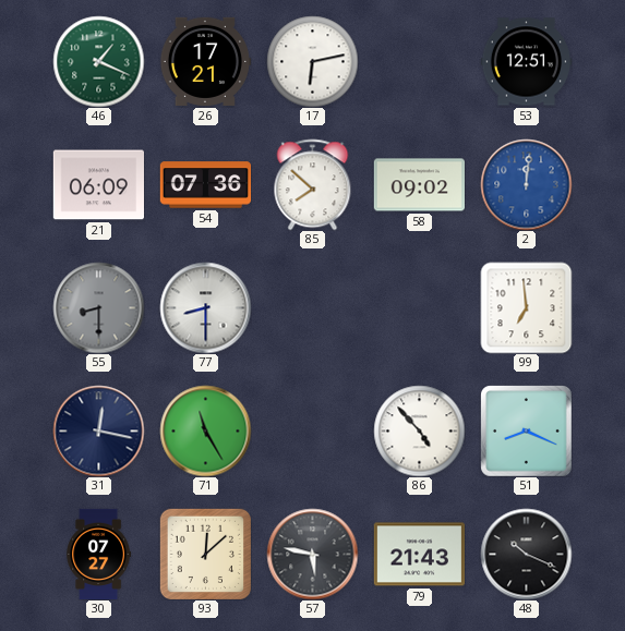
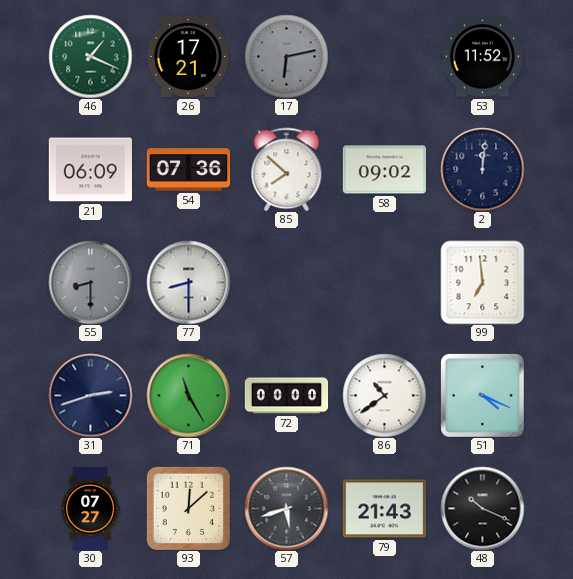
17 dial: white -> grey
53: 12:51 -> 11:52
2 dial: blue -> navy
31: 12:17 -> 2:42
72: none -> 00:00
86: 4:53 -> 10:39
51: 8:19 -> 4:19
57: 5:47 -> 5:42
